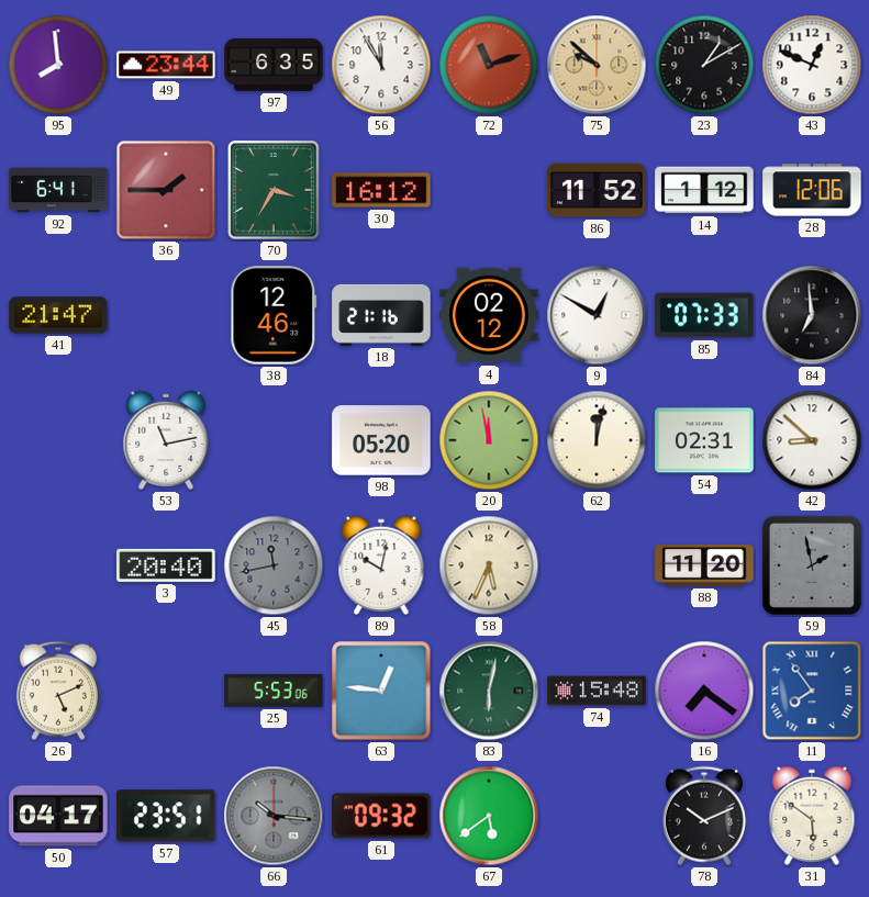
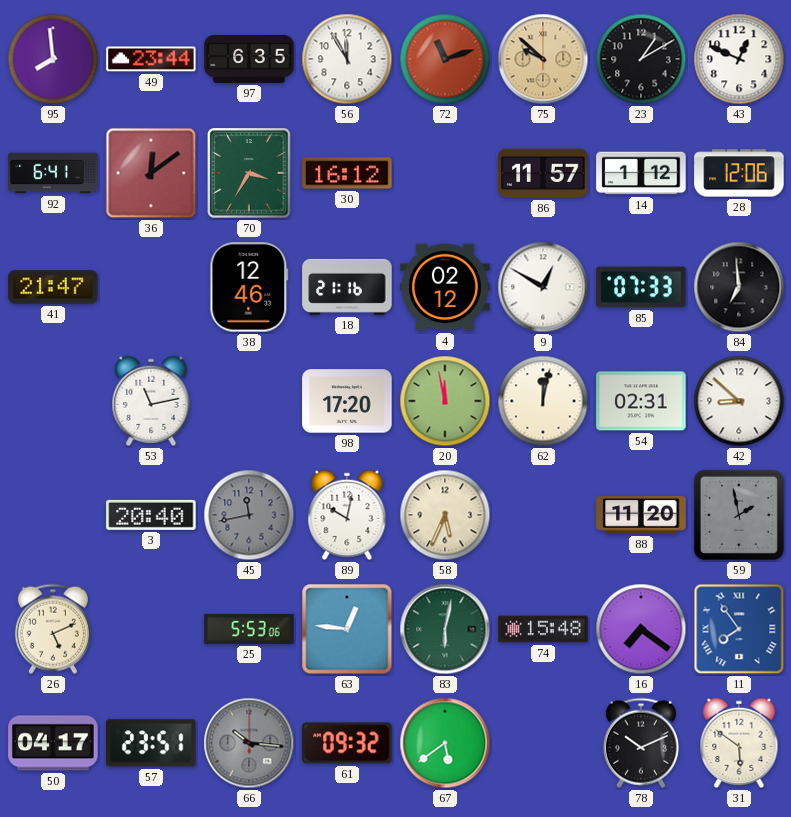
36: 1:45 -> 12:09
86: 11:52 -> 11:57
98: 05:20 -> 17:20
